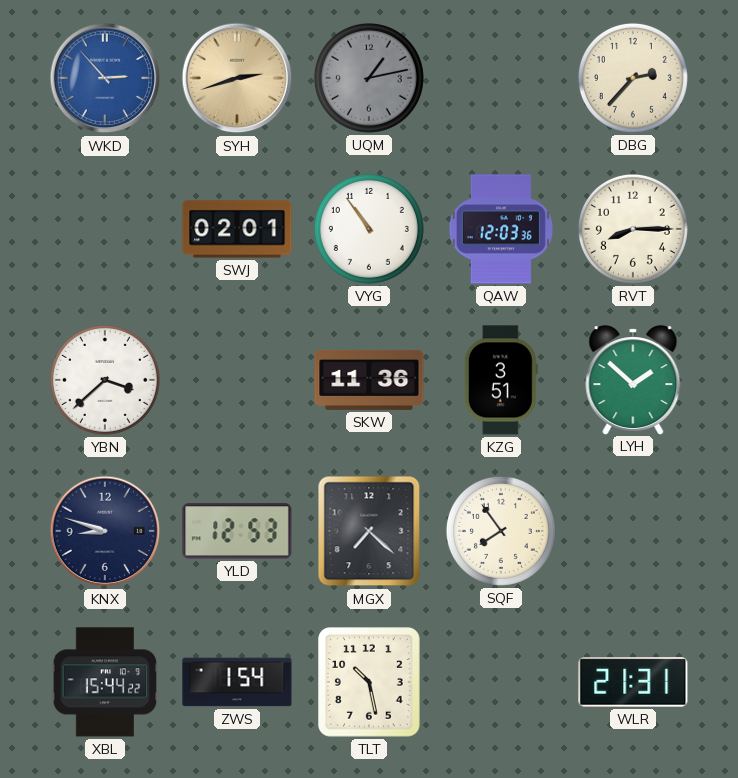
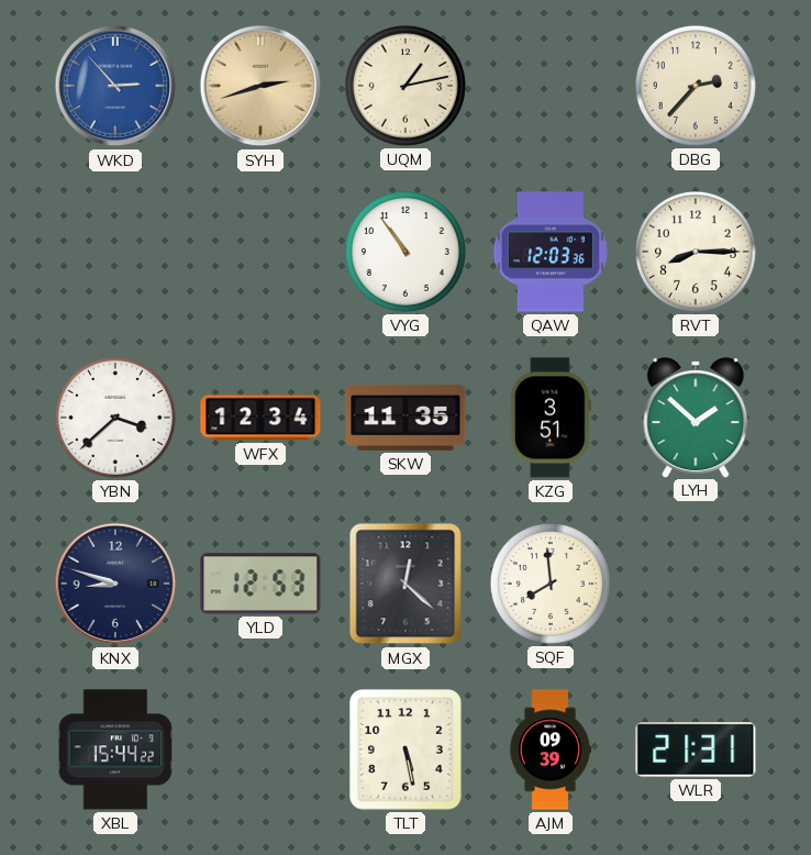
UQM dial: grey -> cream
SWJ: 02:01 -> none
WFX: none -> 12:34
SKW: 11:36 -> 11:35
MGX: 7:22 -> 12:22
SQF: 7:54 -> 7:59
ZWS: 1:54 -> none
TLT: 10:28 -> 5:28
AJM: none -> 09:39
